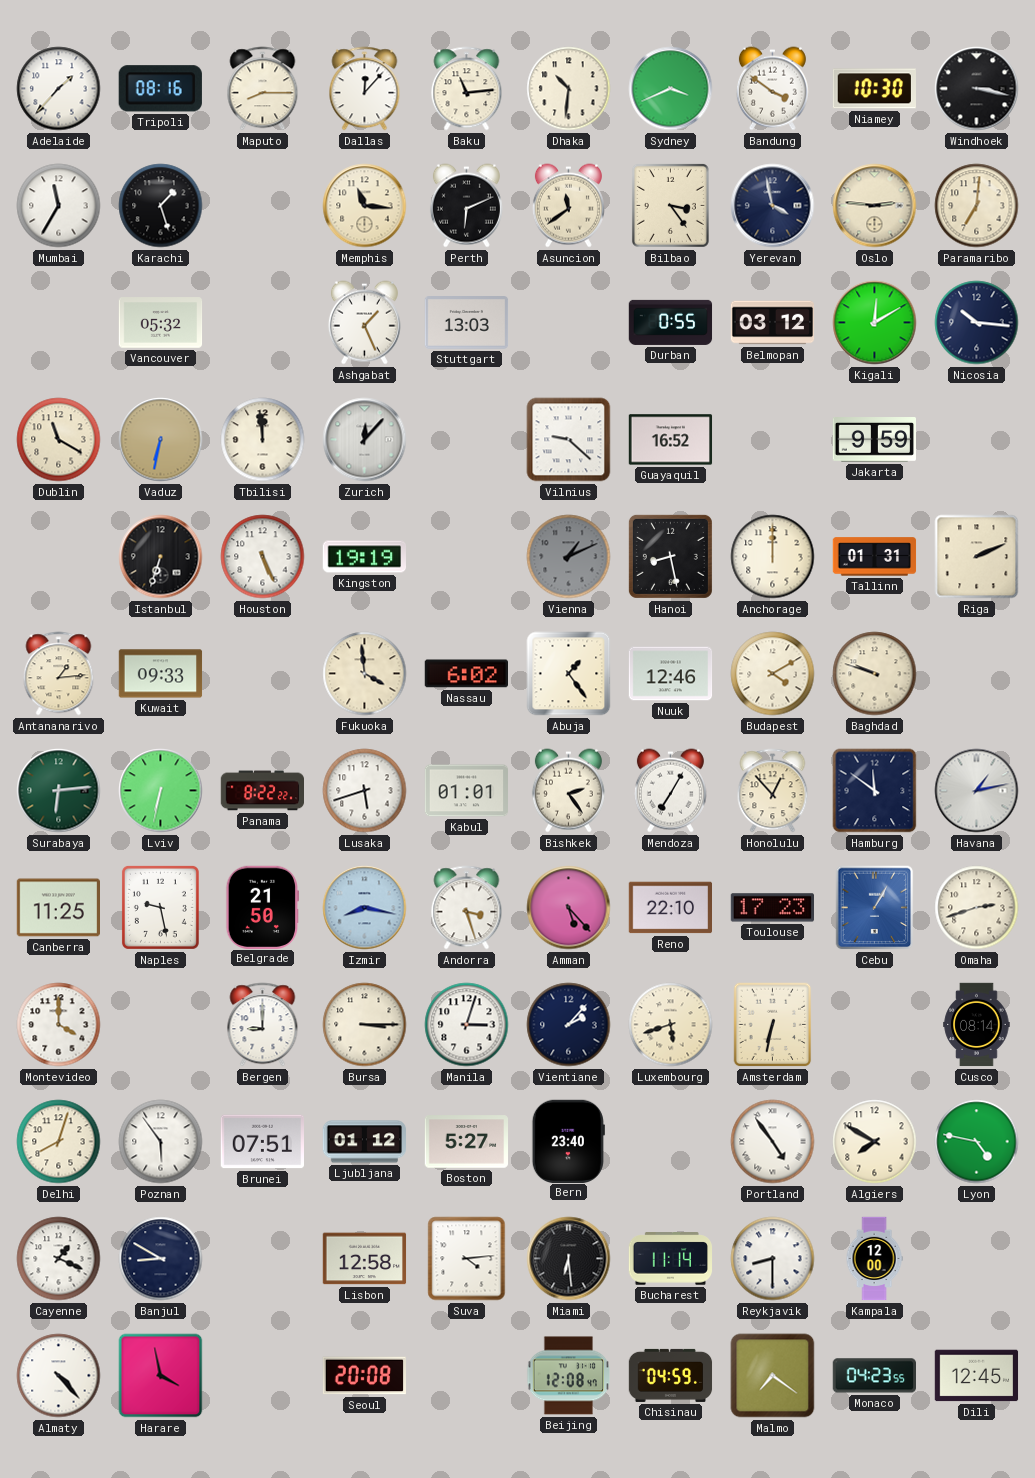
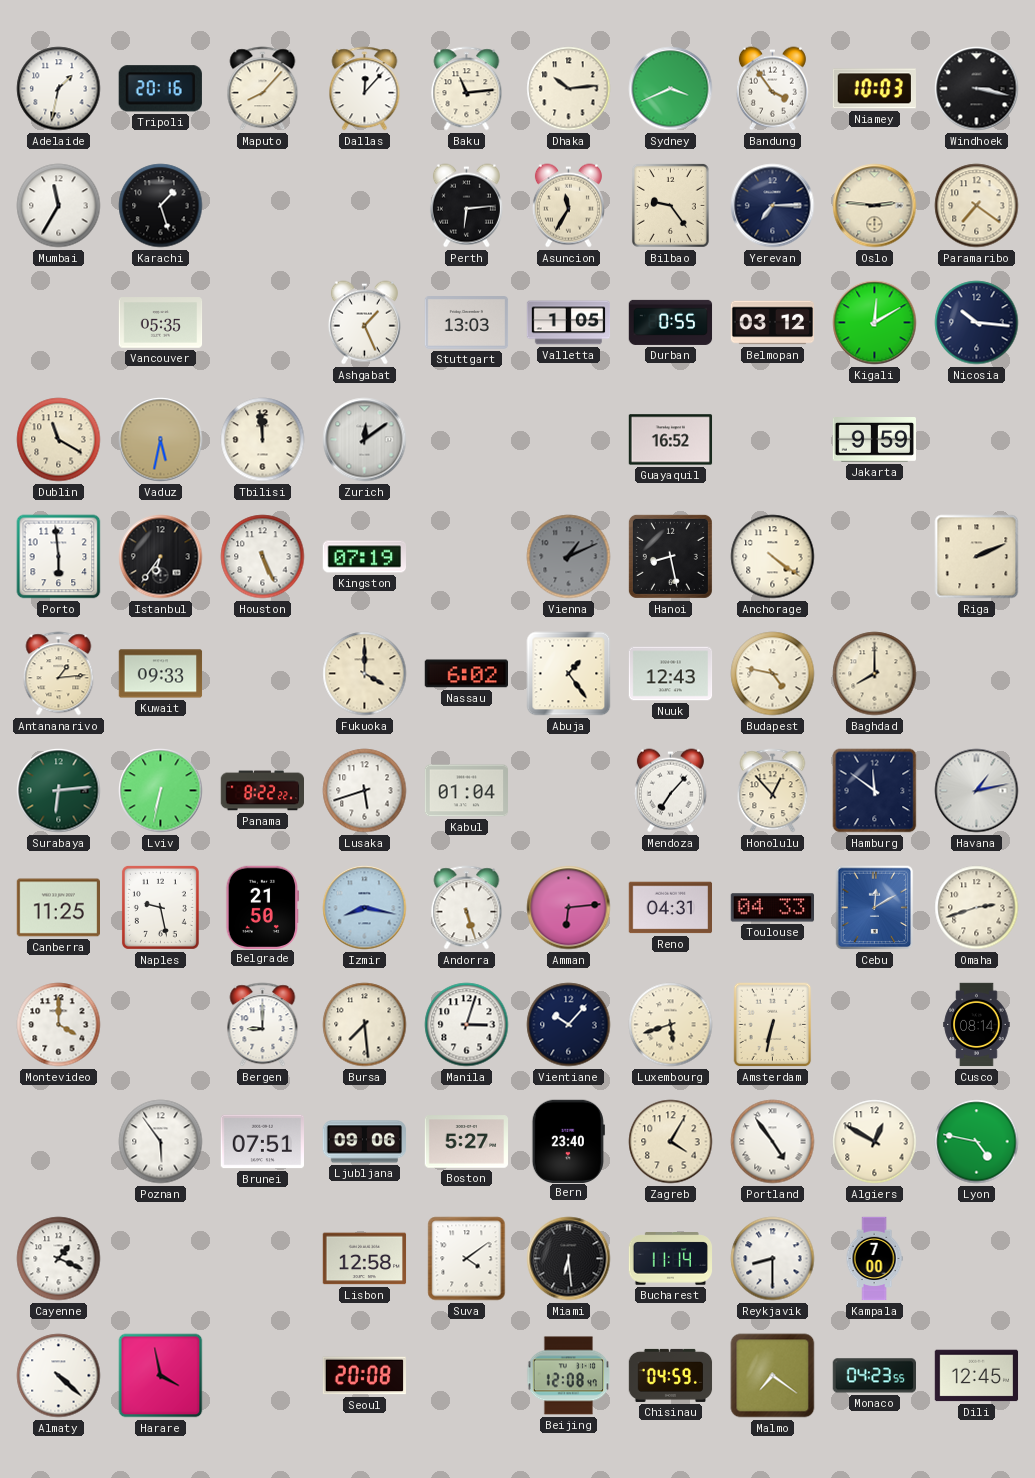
Adelaide: 1:37 -> 1:32
Tripoli: 08:16 -> 20:16
Maputo: 8:15 -> 8:07
Dhaka: 10:31 -> 10:14
Bandung: 3:51 -> 3:54
Niamey: 10:30 -> 10:03
Memphis: 11:16 -> none
Perth: 6:11 -> 6:14
Asuncion: 11:39 -> 11:35
Bilbao: 3:24 -> 9:24
Yerevan: 3:58 -> 7:15
Paramaribo: 7:01 -> 7:21
Vancouver: 05:32 -> 05:35
Valletta: none -> 1:05
Vaduz: 6:32 -> 5:32
Zurich: 12:07 -> 12:09
Vilnius: 9:22 -> none
Porto: none -> 5:59
Istanbul: 6:33 -> 6:36
Kingston: 19:19 -> 07:19
Anchorage: 12:00 -> 4:21
Tallinn: 01:31 -> none
Fukuoka: 3:59 -> 4:00
Nuuk: 12:46 -> 12:43
Budapest: 4:10 -> 4:47
Baghdad: 9:48 -> 8:00
Kabul: 01:01 -> 01:04
Bishkek: 2:24 -> none
Mendoza: 7:05 -> 7:07
Andorra: 3:27 -> 5:27
Amman: 5:23 -> 6:14
Reno: 22:10 -> 04:31
Toulouse: 17:23 -> 04:33
Cebu: 1:05 -> 12:10
Bursa: 3:15 -> 7:29
Vientiane: 2:07 -> 10:07
Delhi: 8:03 -> none
Ljubljana: 01:12 -> 09:06
Zagreb: none -> 4:05
Algiers: 7:50 -> 12:50
Banjul: 8:50 -> none
Suva: 4:14 -> 4:09
Kampala: 12:00 -> 7:00
Almaty: 4:23 -> 4:22
